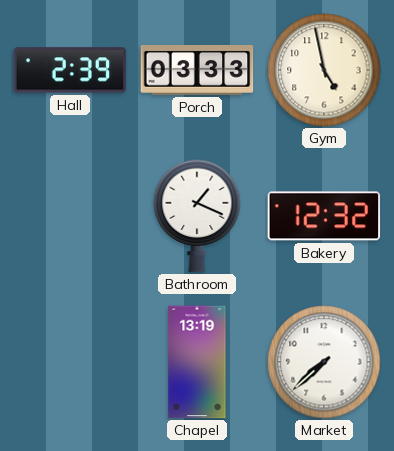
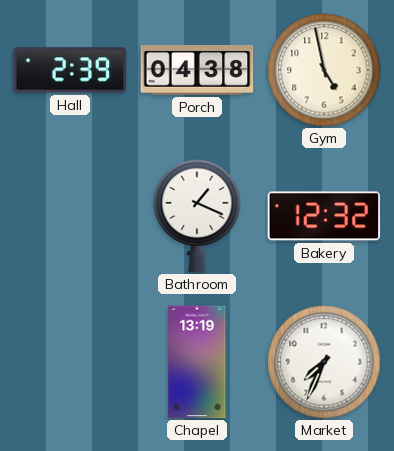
Porch: 03:33 -> 04:38
Market: 7:38 -> 7:34
